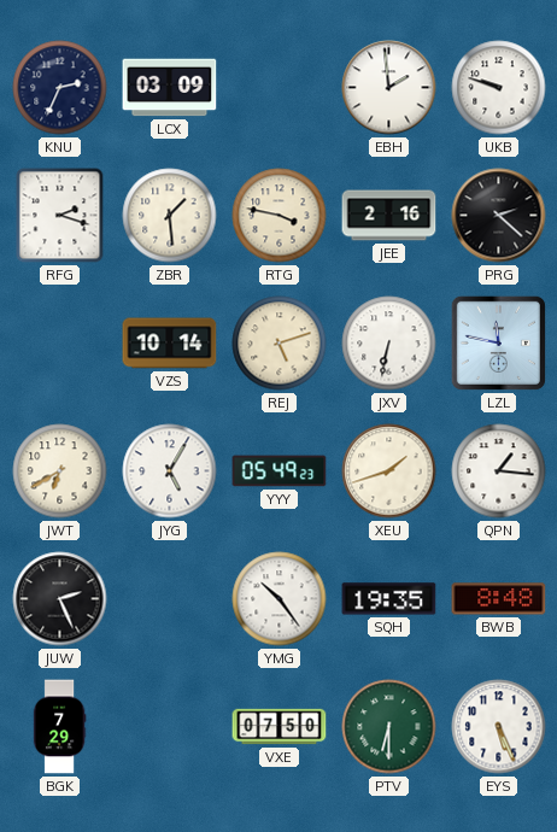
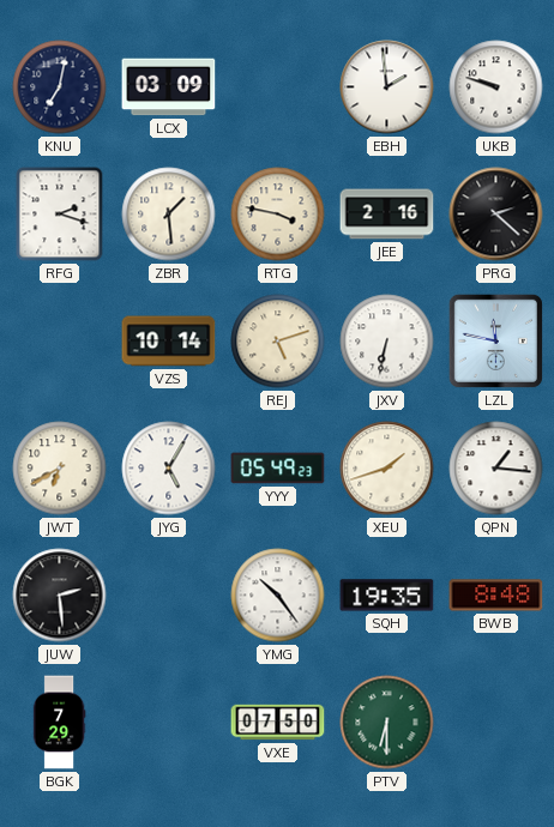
KNU: 2:34 -> 7:02
JUW: 2:26 -> 2:29
EYS: 5:26 -> none
